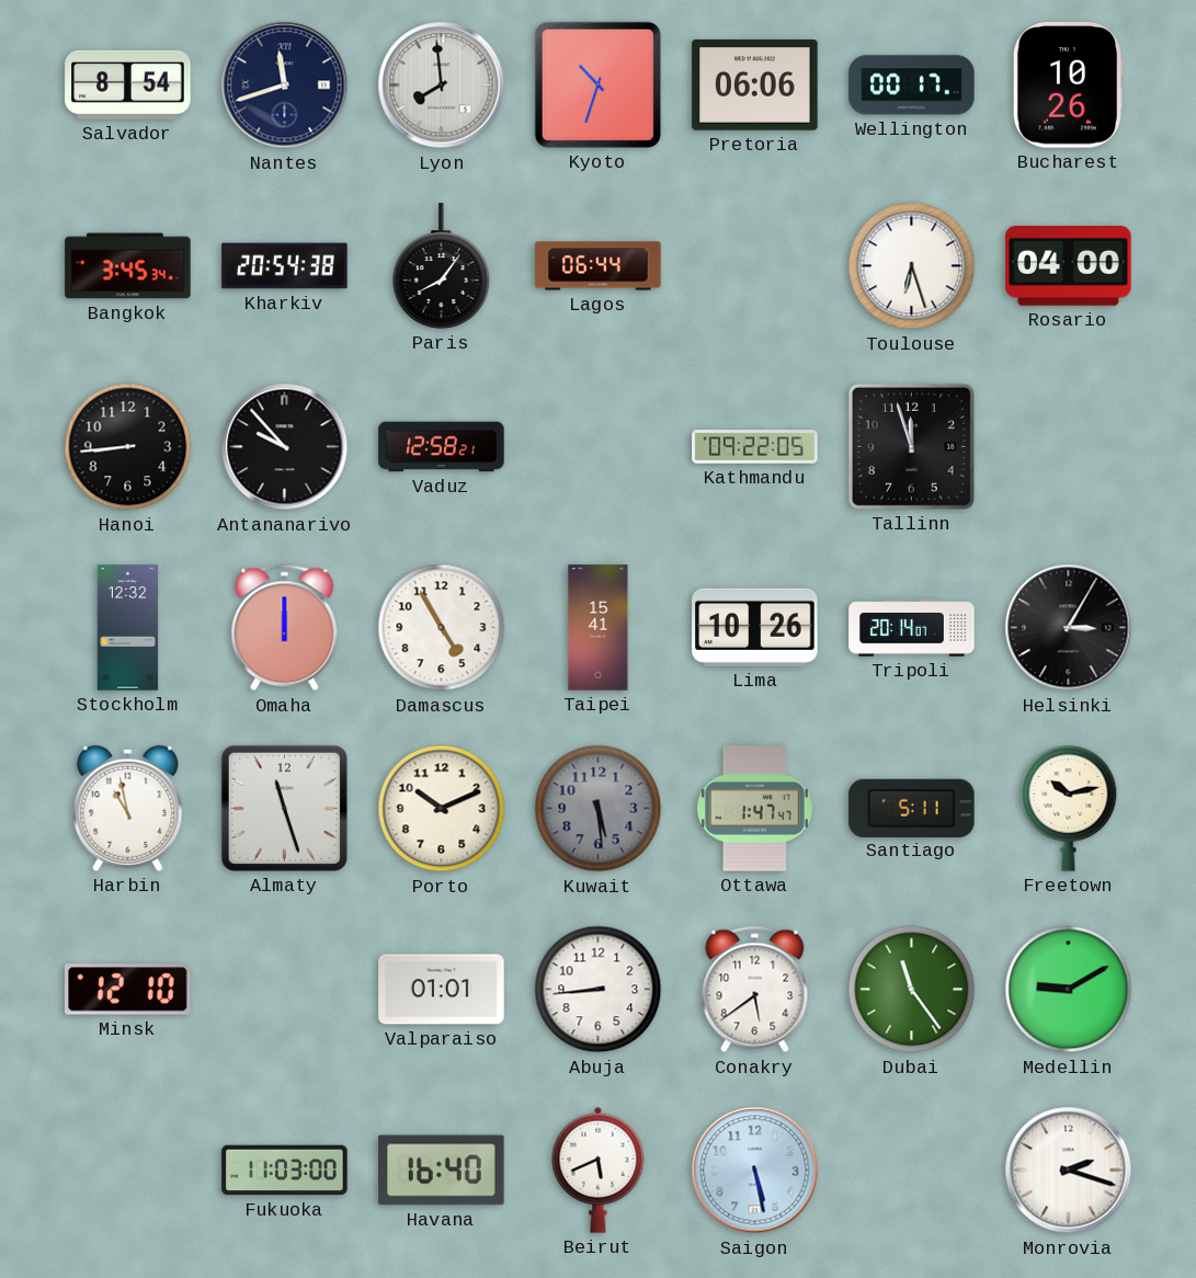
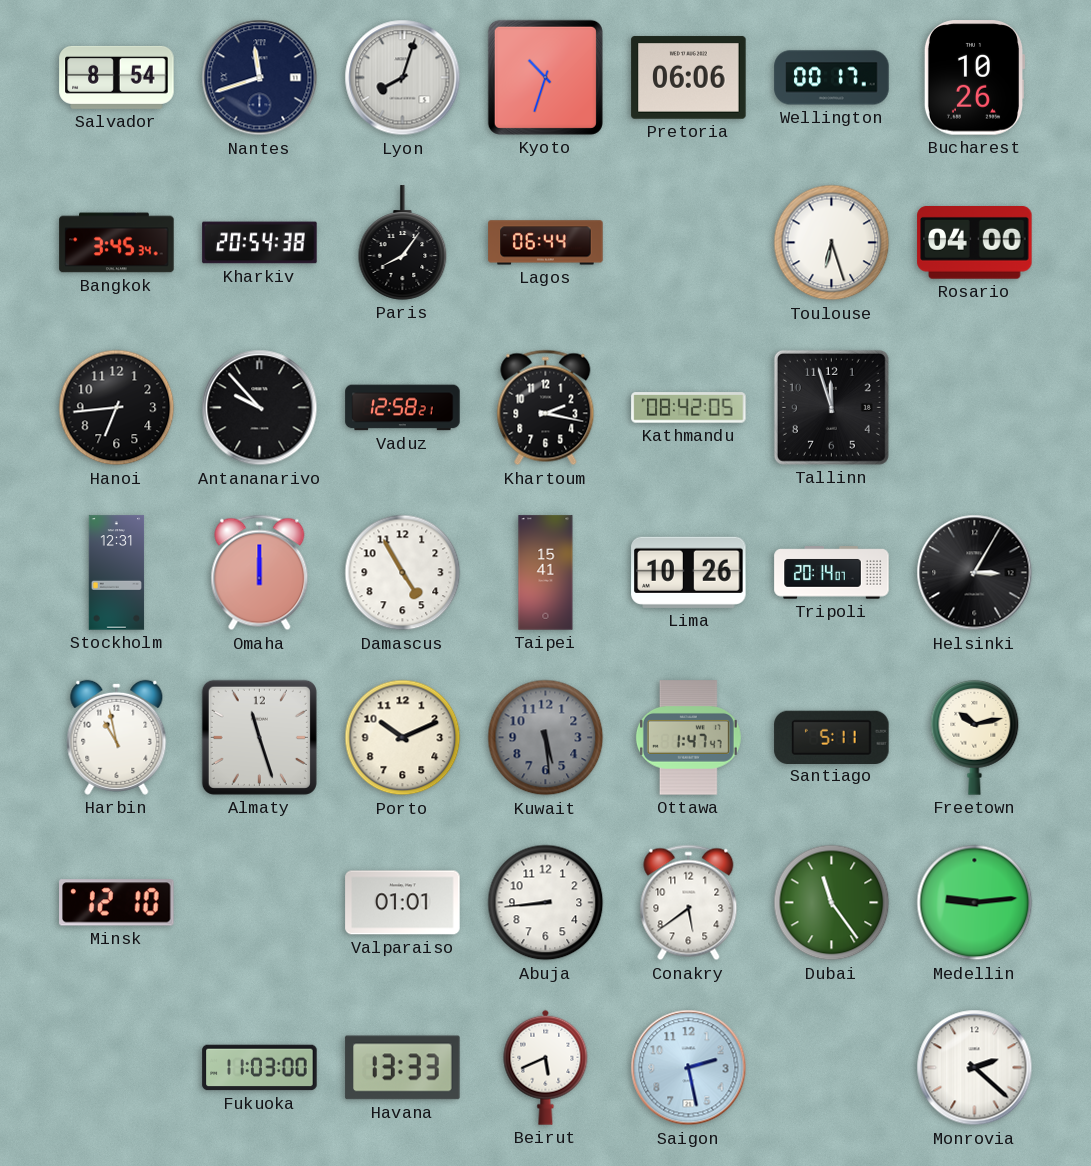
Lyon: 7:59 -> 8:03
Hanoi: 8:44 -> 6:44
Khartoum: none -> 2:17
Kathmandu: 09:22 -> 08:42
Stockholm: 12:32 -> 12:31
Medellin: 9:10 -> 9:14
Havana: 16:40 -> 13:33
Saigon: 5:28 -> 2:28
Monrovia: 2:18 -> 2:22
